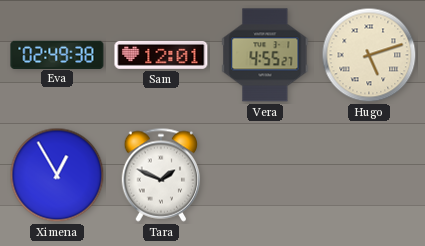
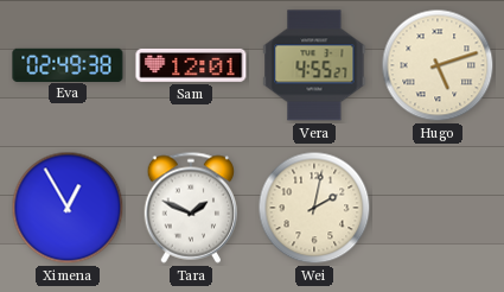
Wei: none -> 2:02
